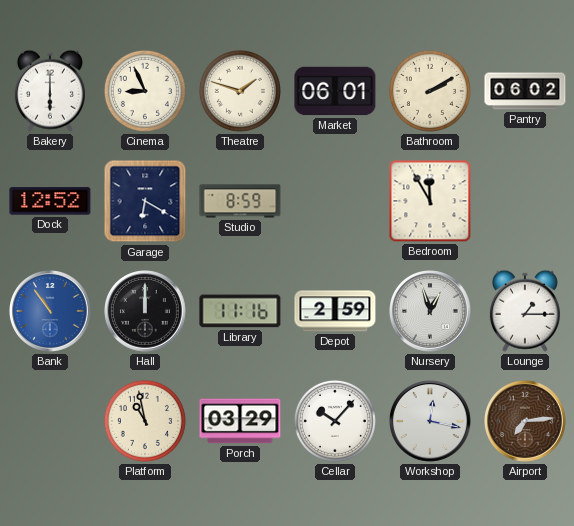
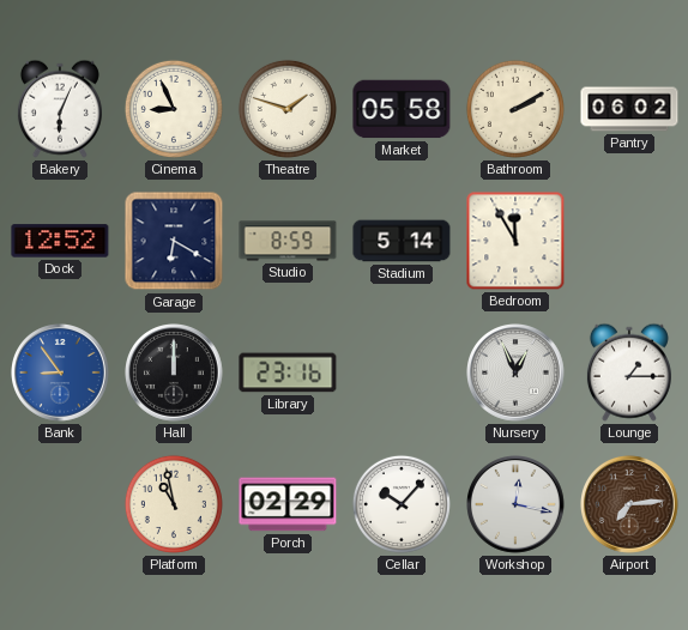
Bakery: 6:00 -> 6:04
Market: 06:01 -> 05:58
Stadium: none -> 5:14
Bank: 10:54 -> 8:54
Library: 11:16 -> 23:16
Depot: 2:59 -> none
Nursery: 12:57 -> 12:56
Porch: 03:29 -> 02:29
